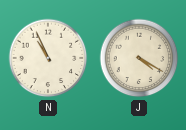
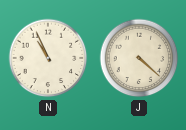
J: 4:20 -> 4:22
